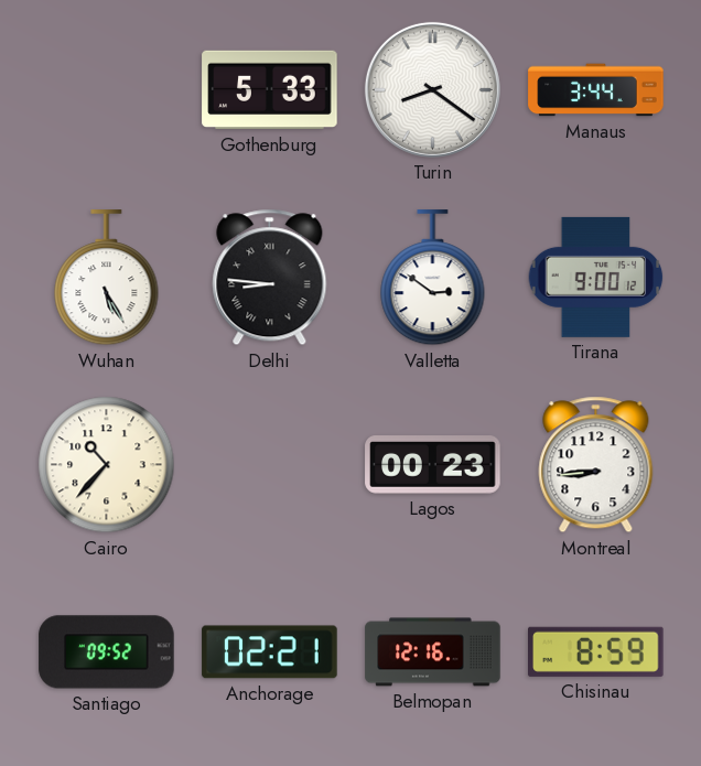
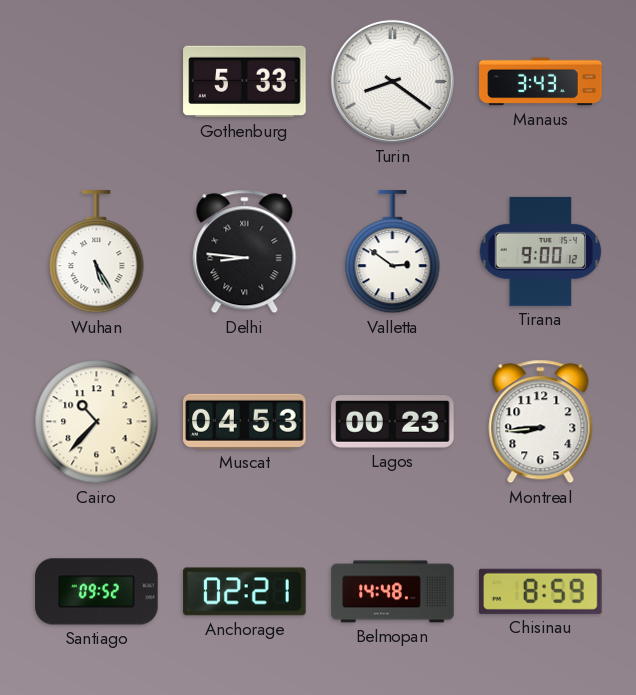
Manaus: 3:44 -> 3:43
Muscat: none -> 04:53
Belmopan: 12:16 -> 14:48
